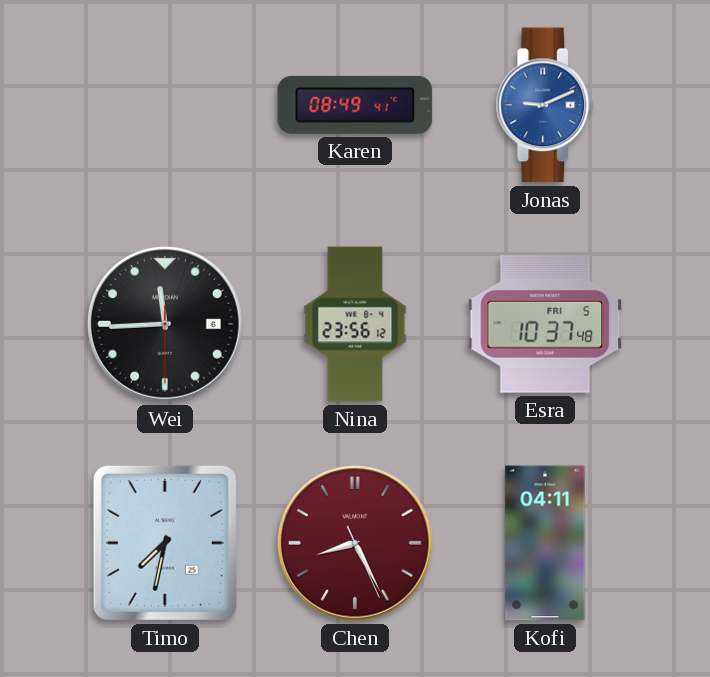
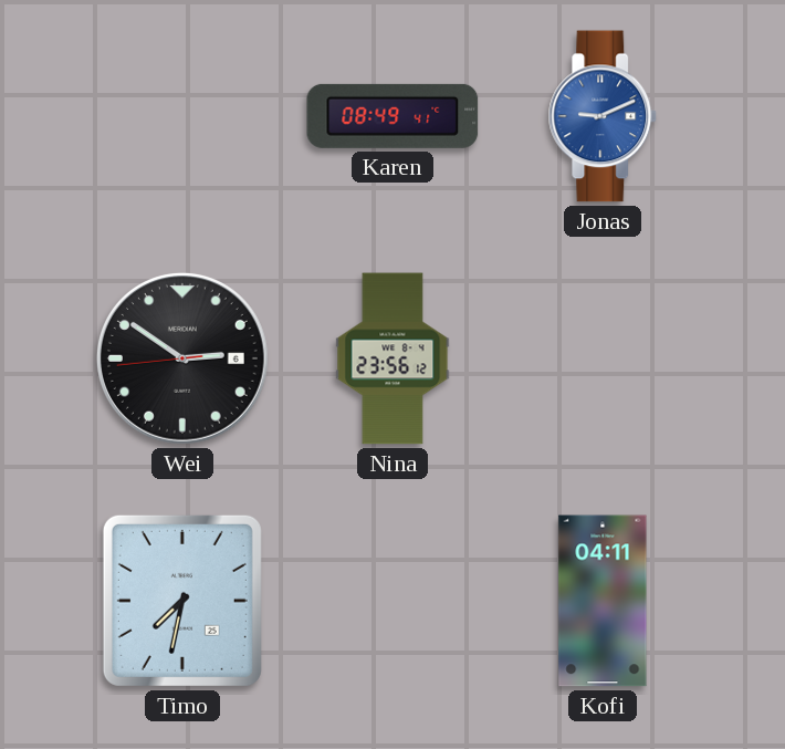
Wei: 11:44 -> 2:50
Esra: 10:37 -> none
Chen: 8:25 -> none
